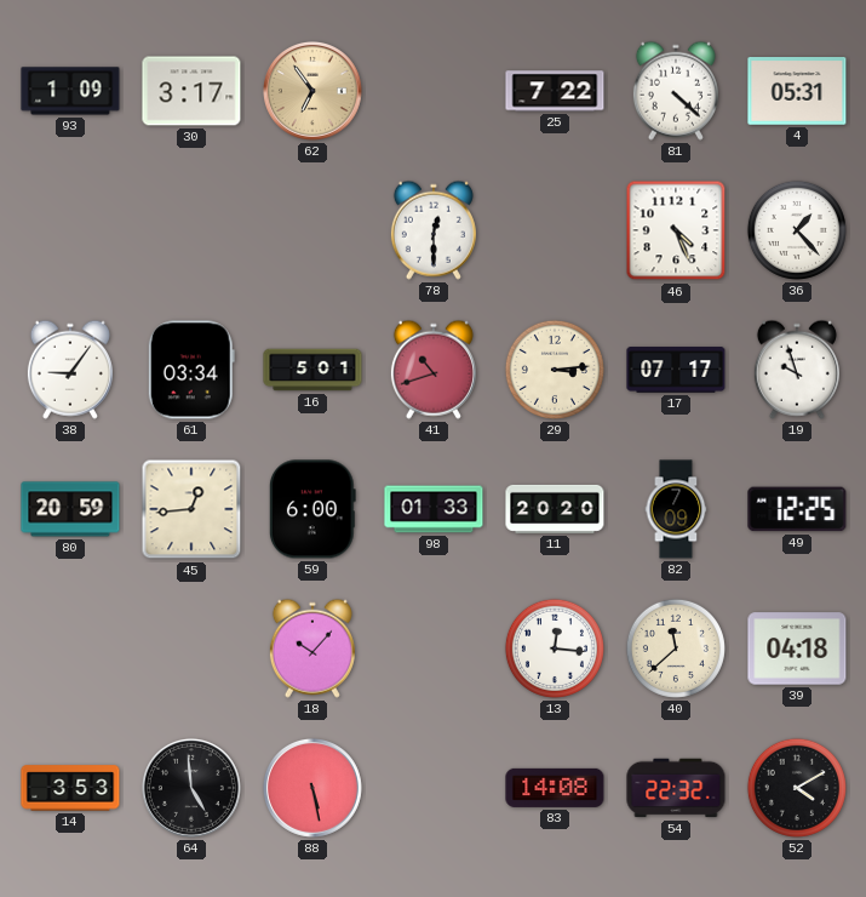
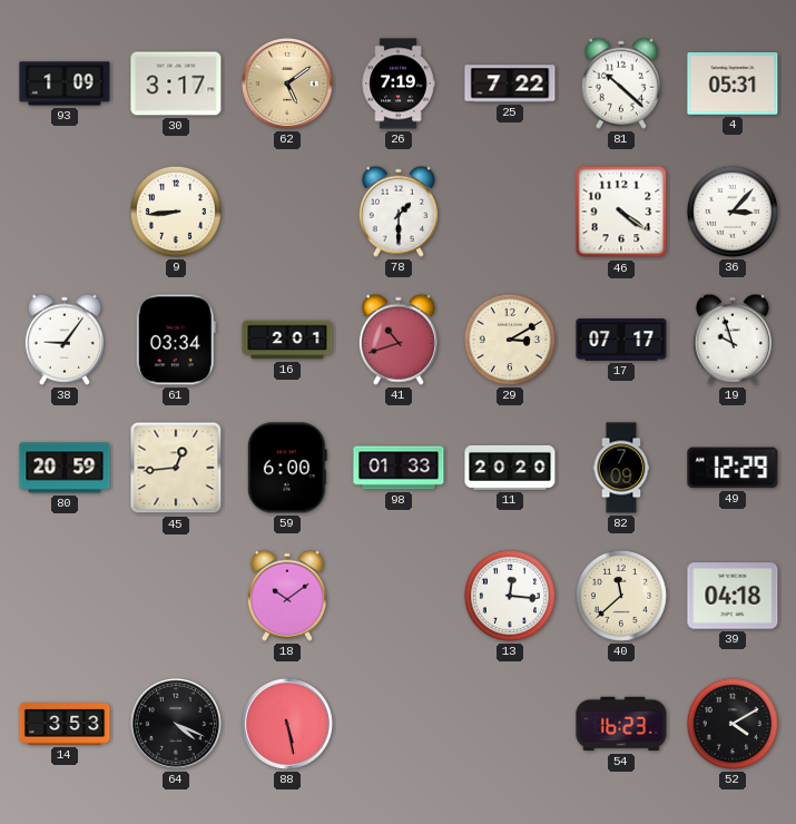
62: 6:54 -> 5:09
26: none -> 7:19
81: 4:22 -> 10:22
9: none -> 8:44
78: 12:30 -> 1:30
46: 4:26 -> 4:21
36: 1:23 -> 3:07
16: 5:01 -> 2:01
29: 3:14 -> 3:10
49: 12:25 -> 12:29
18: 10:07 -> 10:09
64: 4:59 -> 4:19
83: 14:08 -> none
54: 22:32 -> 16:23
